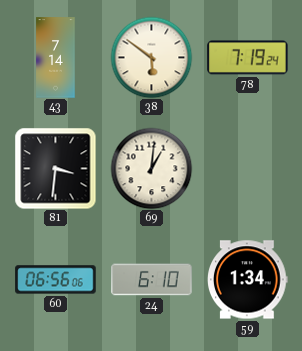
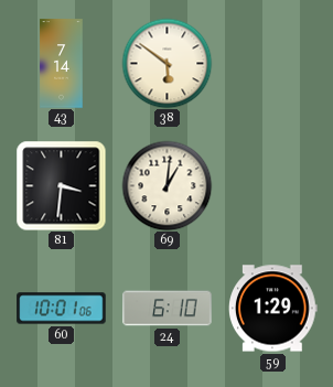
78: 7:19 -> none
60: 06:56 -> 10:01
59: 1:34 -> 1:29
